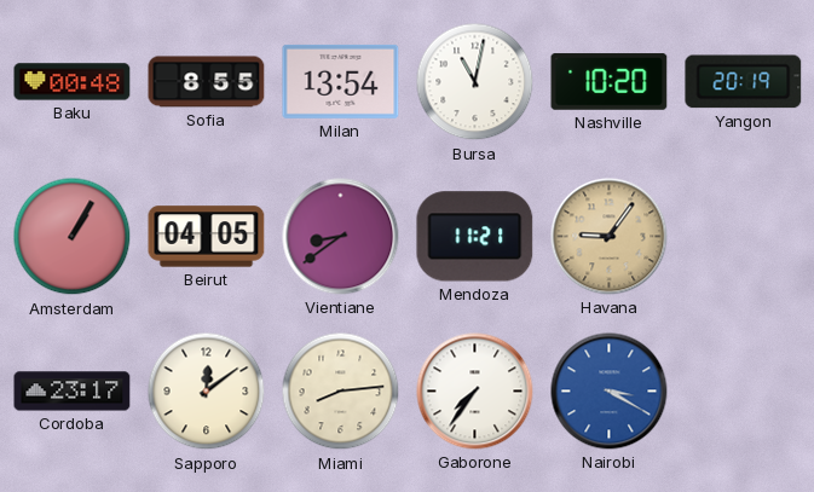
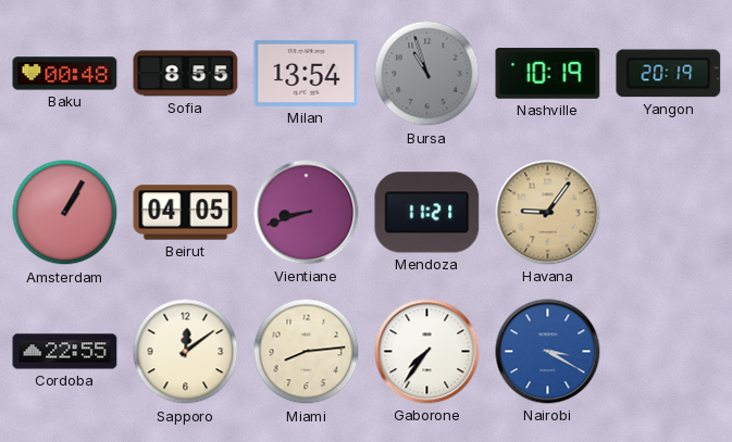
Bursa: 11:02 -> 10:57
Bursa dial: white -> grey
Nashville: 10:20 -> 10:19
Vientiane: 8:39 -> 8:42
Cordoba: 23:17 -> 22:55
